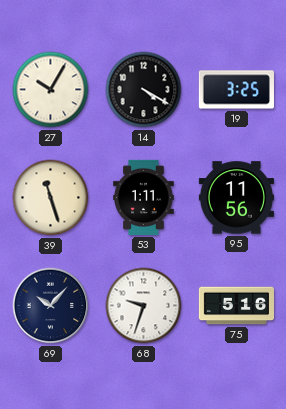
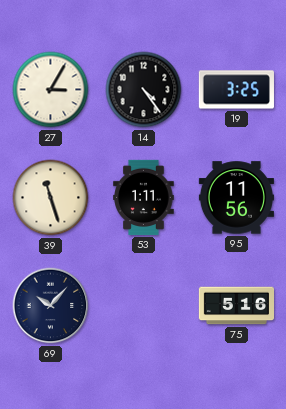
27: 10:05 -> 3:05
14: 4:20 -> 4:24
68: 9:33 -> none
